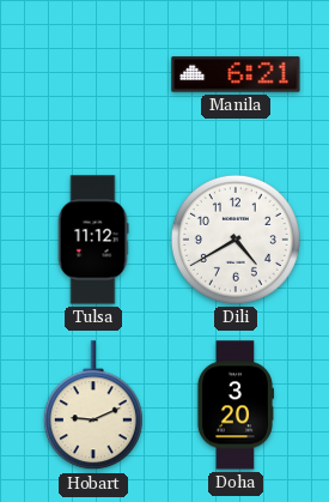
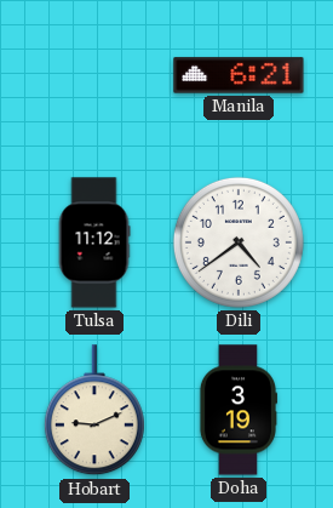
Dili: 4:40 -> 4:39
Doha: 3:20 -> 3:19
